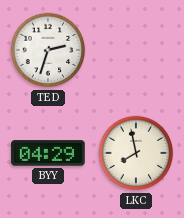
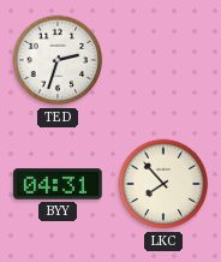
BYY: 04:29 -> 04:31
LKC: 7:58 -> 7:53
